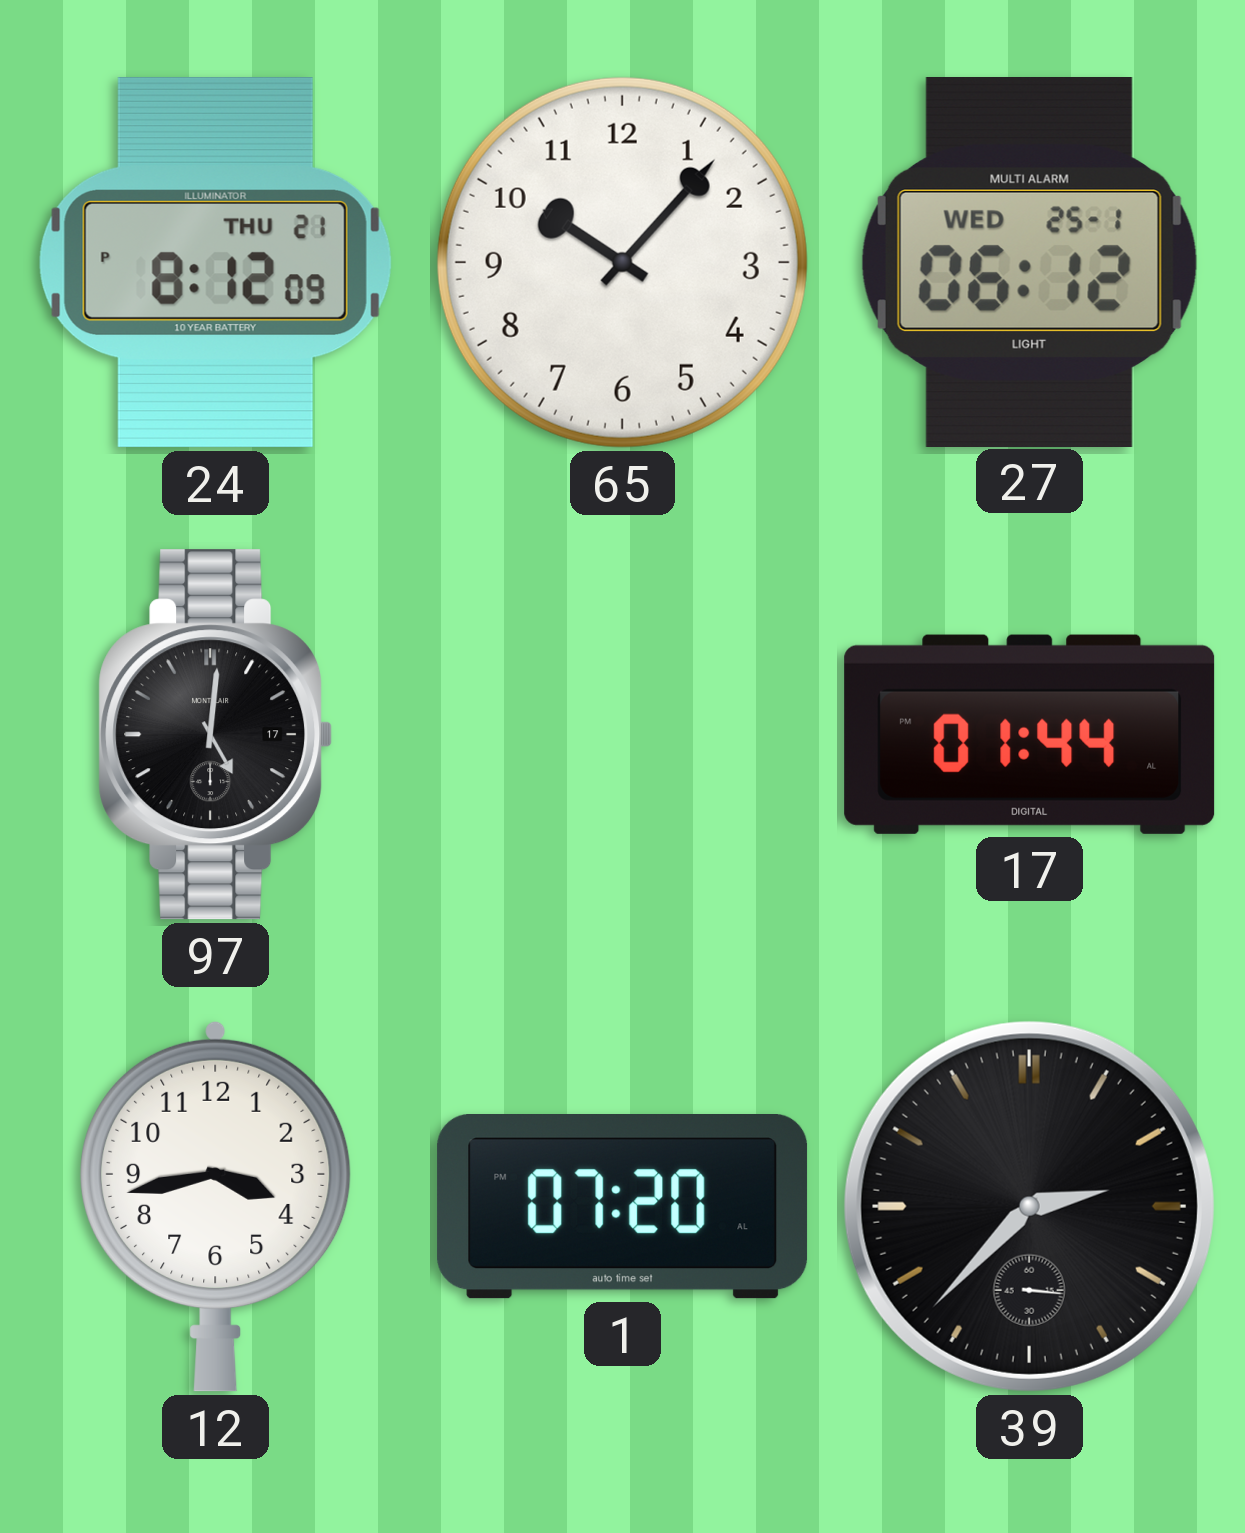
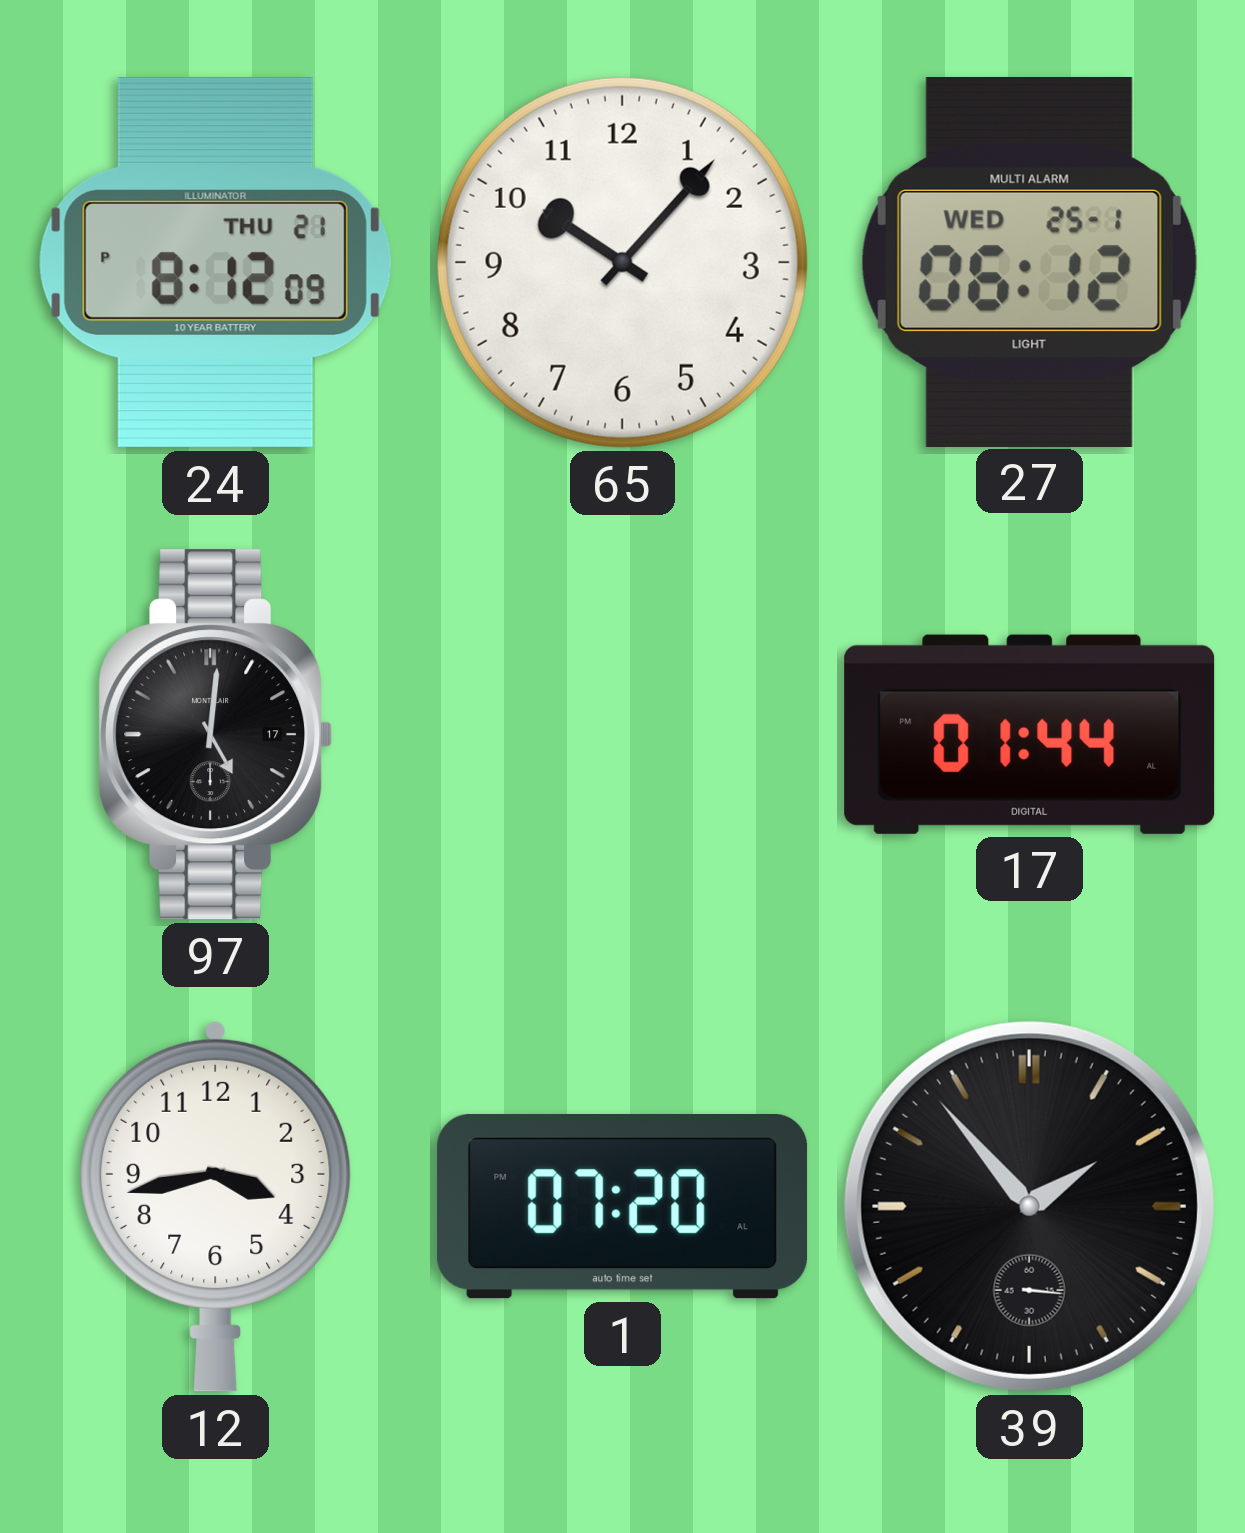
39: 2:37 -> 1:53
